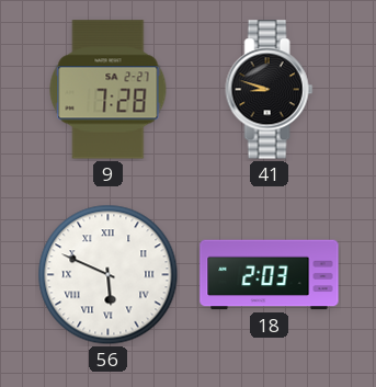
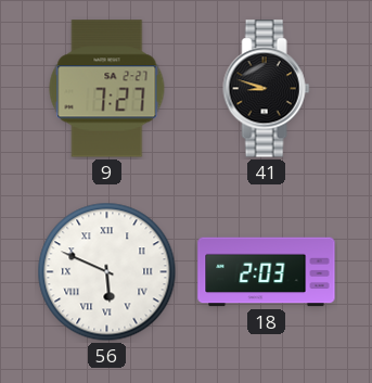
9: 7:28 -> 7:27
